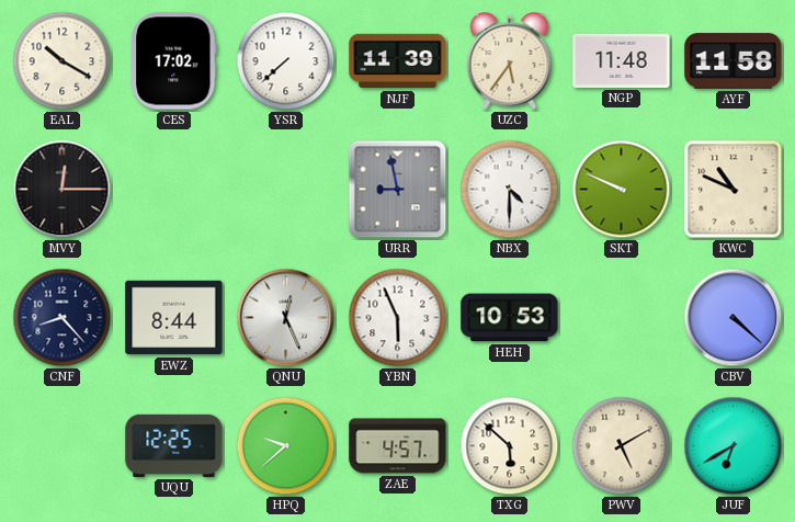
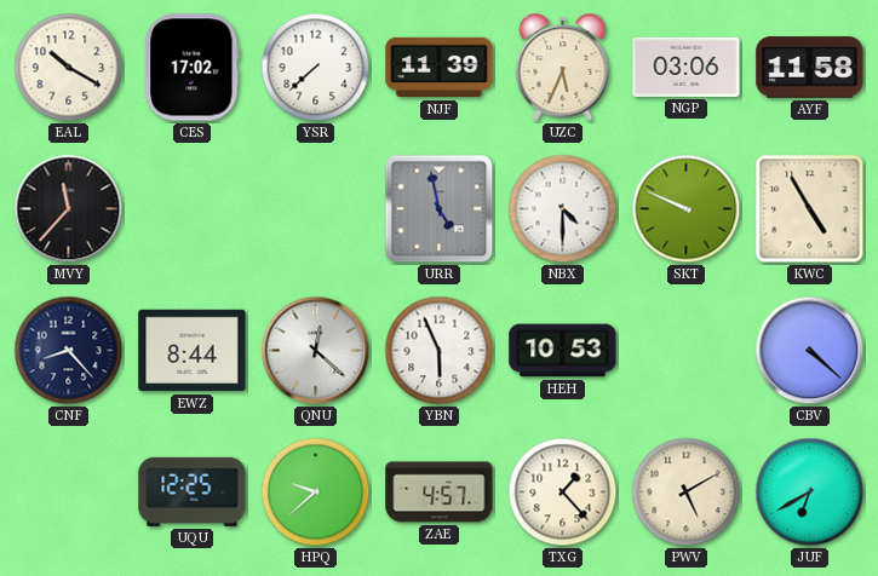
UZC: 5:36 -> 5:34
NGP: 11:48 -> 03:06
MVY: 12:15 -> 11:37
URR: 8:58 -> 4:58
KWC: 10:49 -> 4:55
QNU: 12:26 -> 12:22
TXG: 5:52 -> 1:23
